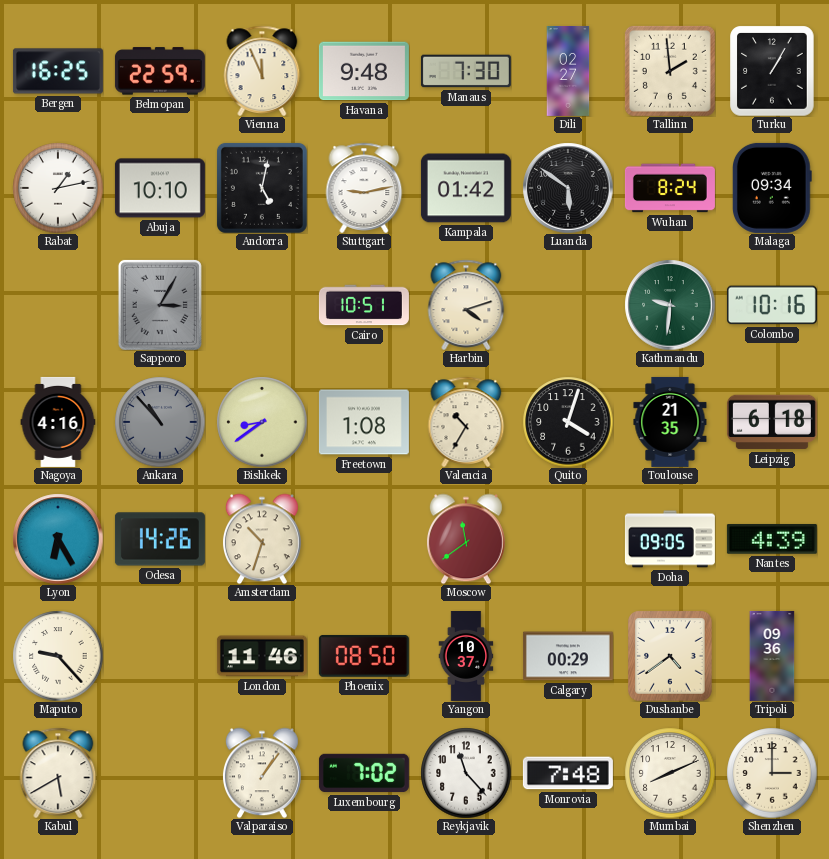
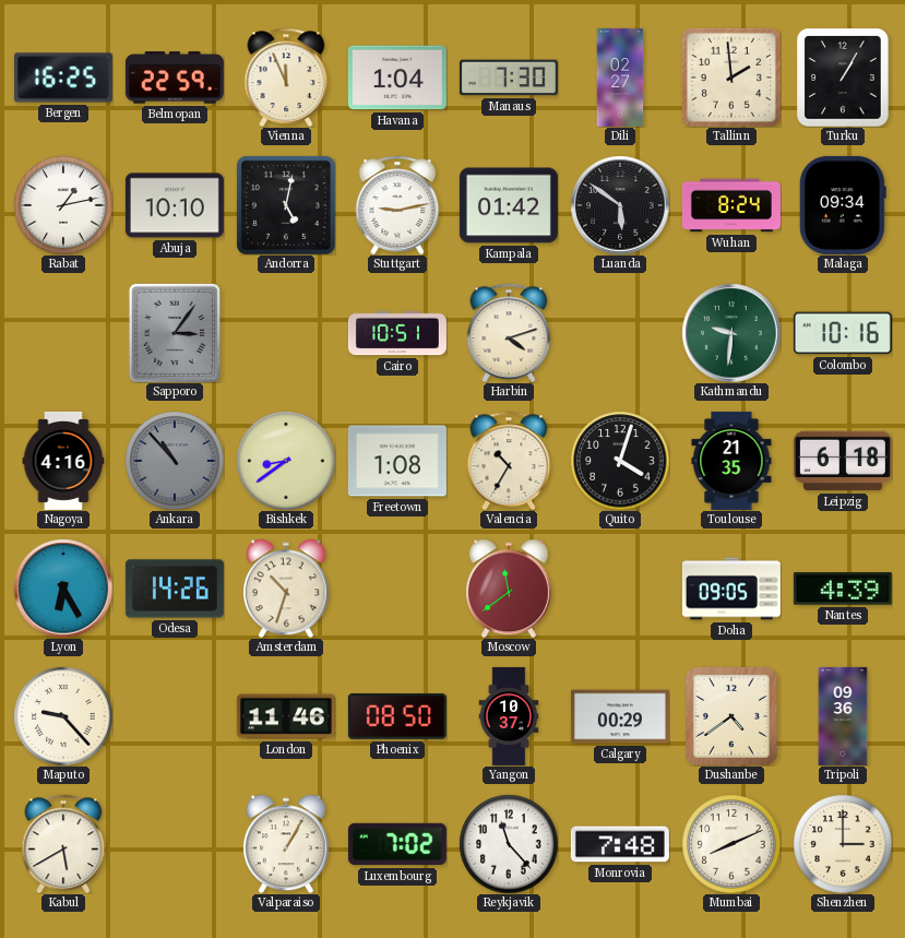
Havana: 9:48 -> 1:04
Sapporo: 3:05 -> 3:06
Valparaiso: 1:06 -> 1:05
